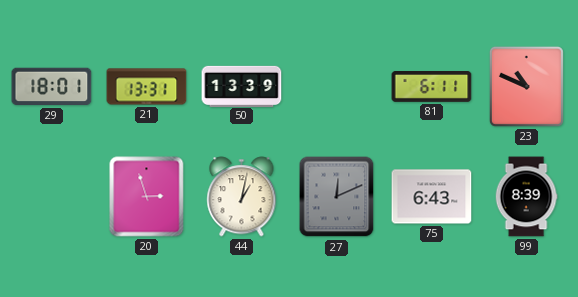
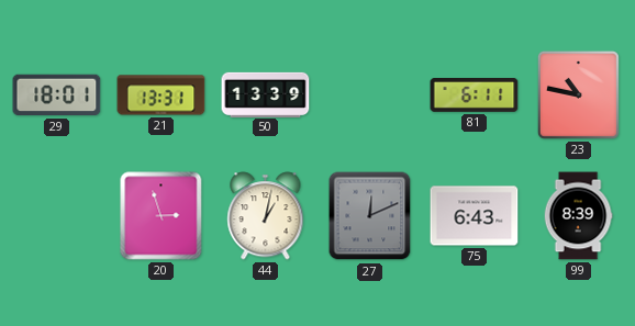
23: 10:49 -> 10:47
